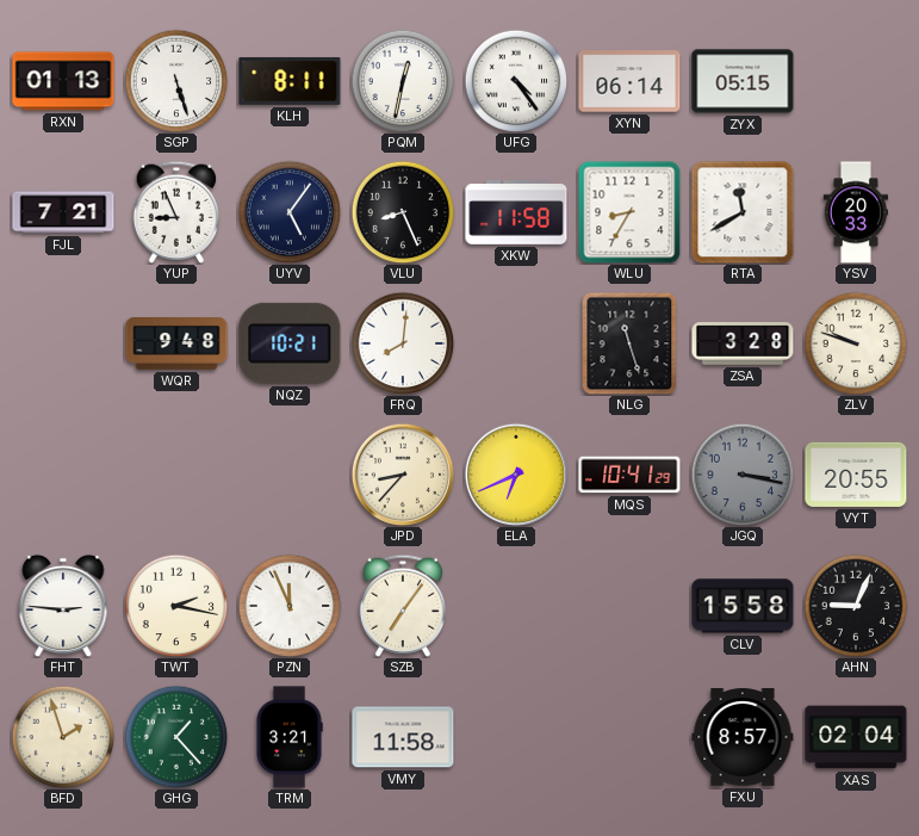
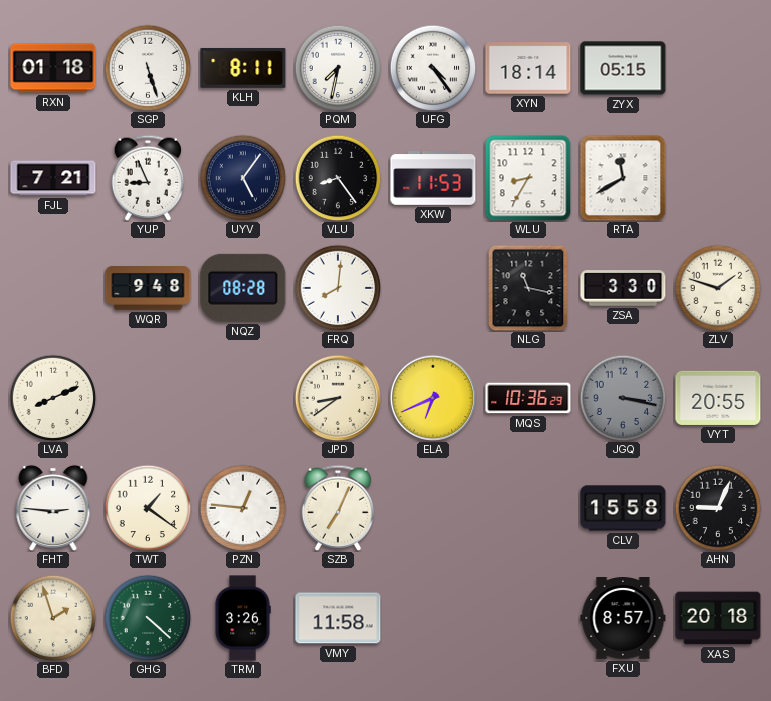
RXN: 01:13 -> 01:18
PQM: 12:32 -> 7:32
XYN: 06:14 -> 18:14
VLU: 8:26 -> 8:24
XKW: 11:58 -> 11:53
YSV: 20:33 -> none
NQZ: 10:21 -> 08:28
NLG: 11:27 -> 11:17
ZSA: 3:28 -> 3:30
ZLV: 9:48 -> 1:48
LVA: none -> 8:11
JPD: 8:37 -> 8:39
MQS: 10:41 -> 10:36
TWT: 2:17 -> 1:21
PZN: 11:56 -> 12:46
SZB: 7:06 -> 7:04
GHG: 1:23 -> 4:22
TRM: 3:21 -> 3:26
XAS: 02:04 -> 20:18
